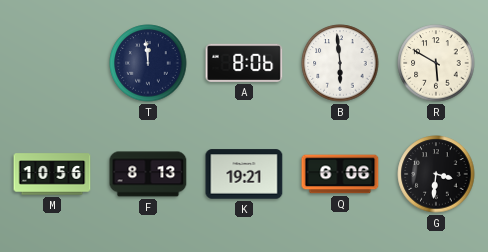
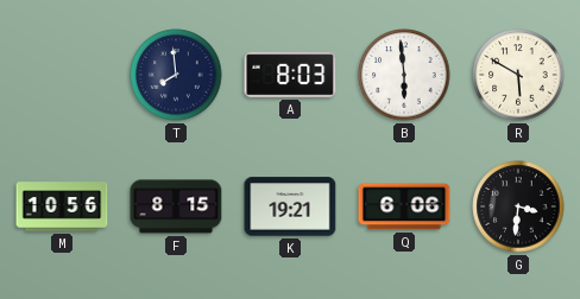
T: 11:59 -> 7:59
A: 8:06 -> 8:03
F: 8:13 -> 8:15
